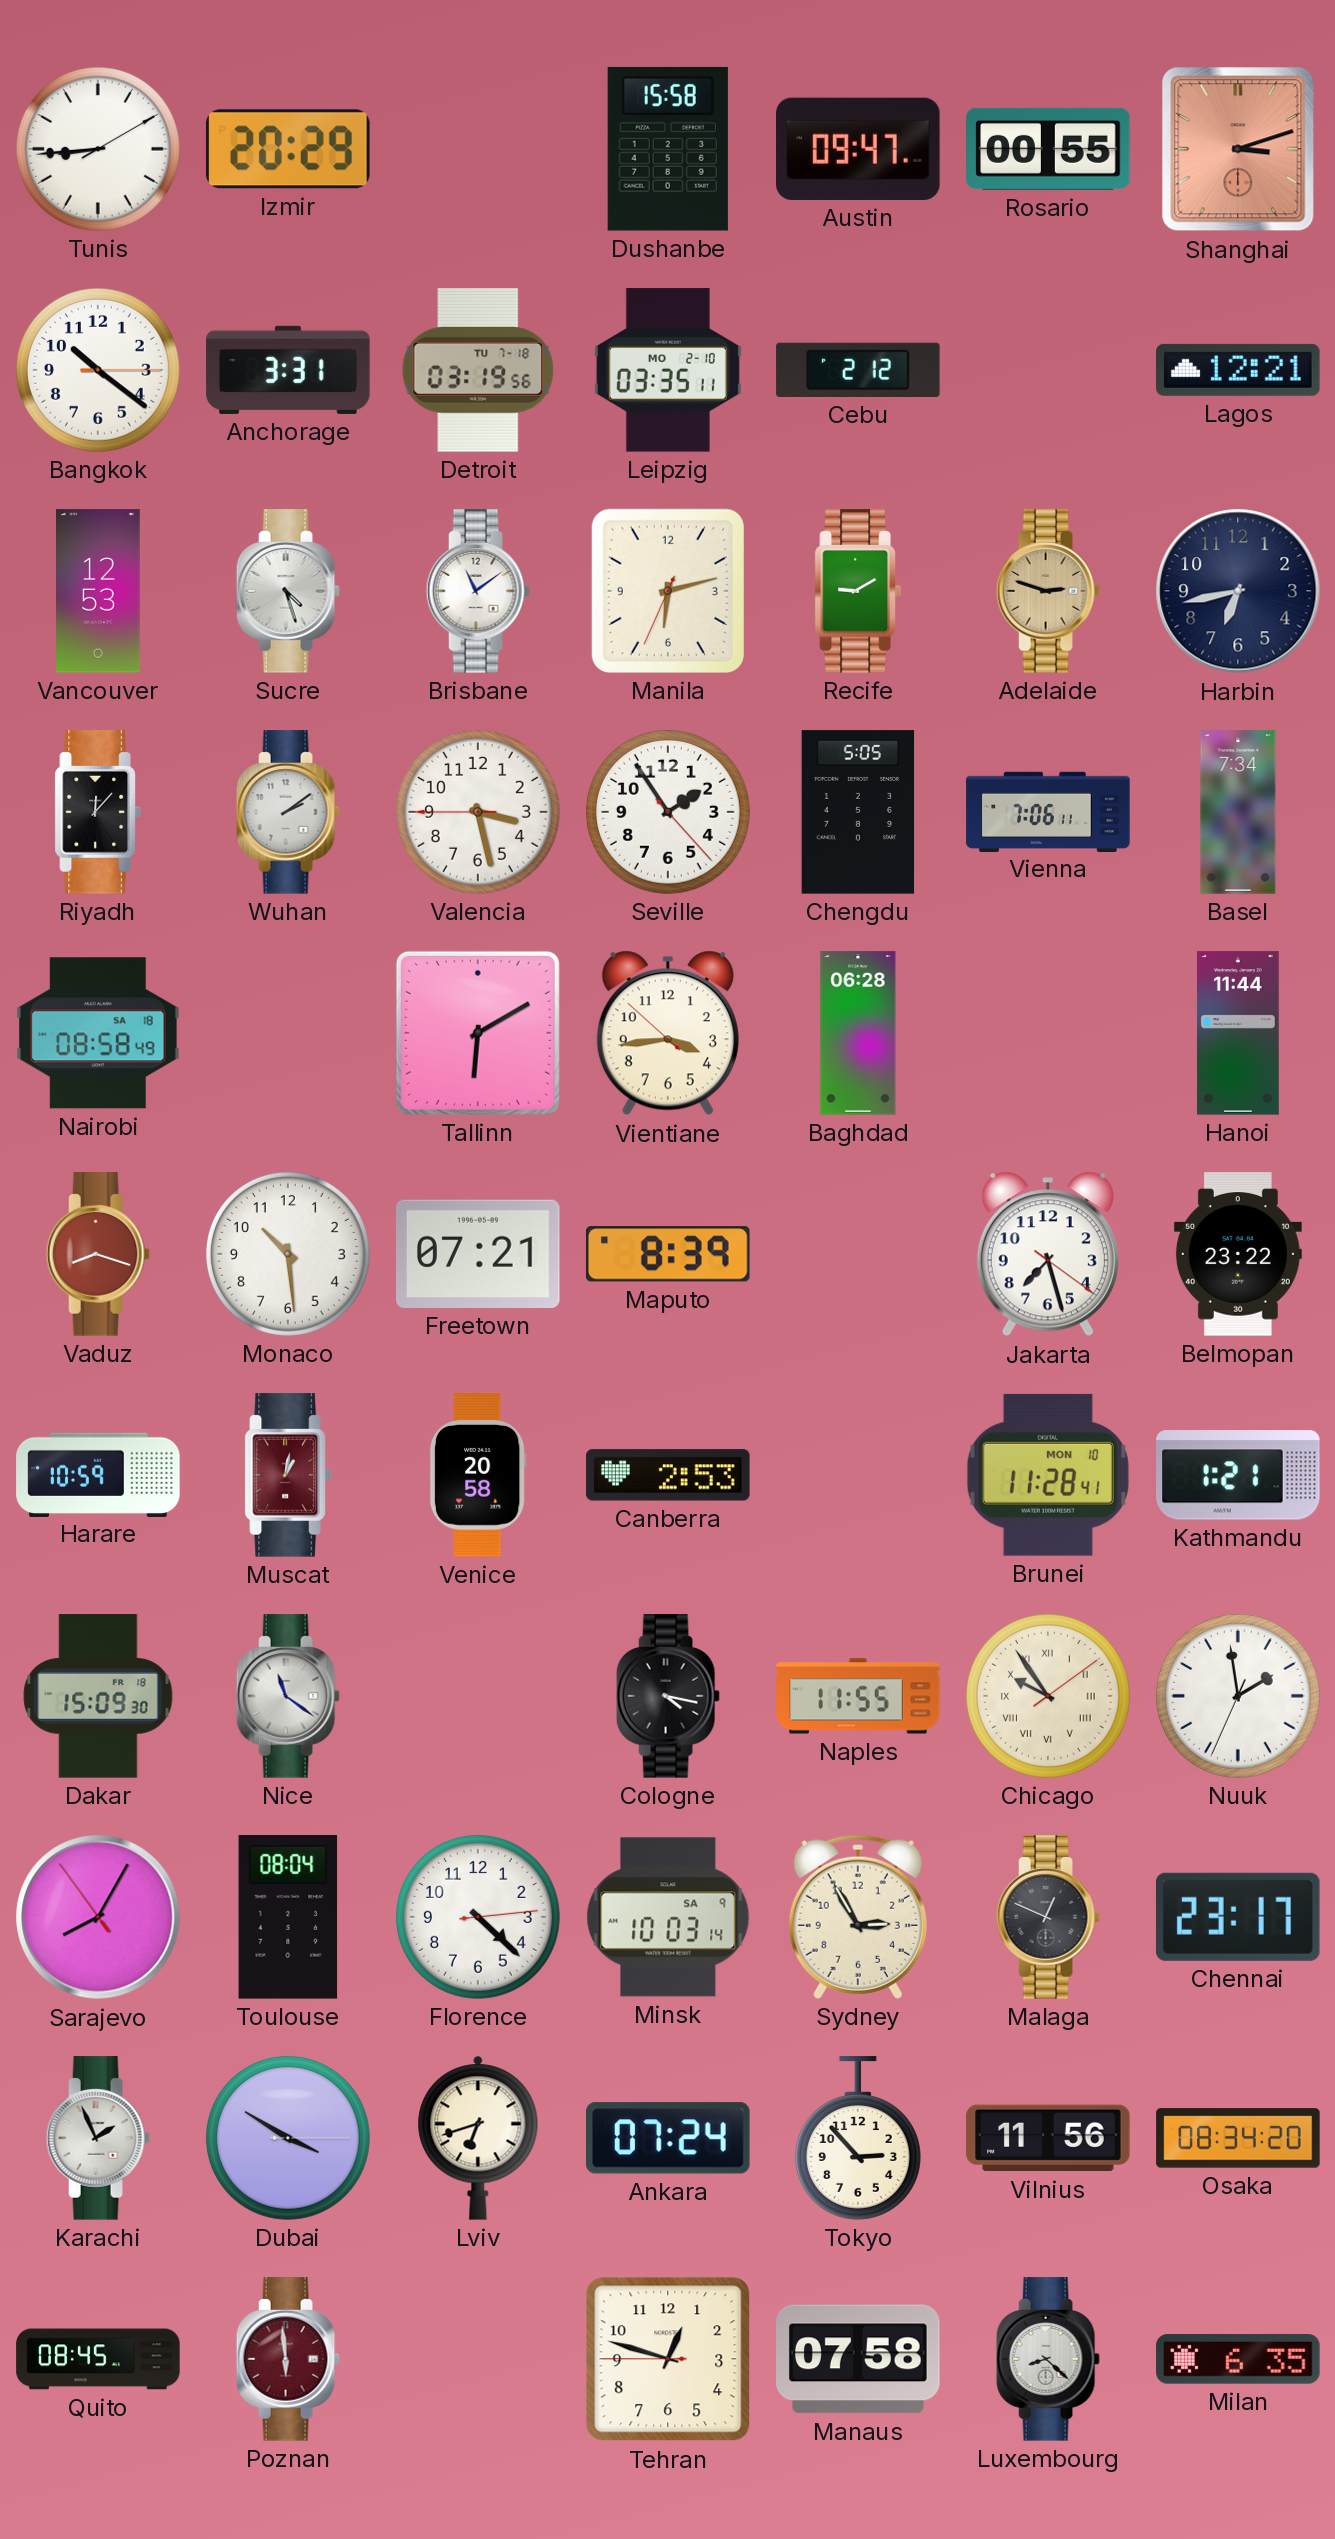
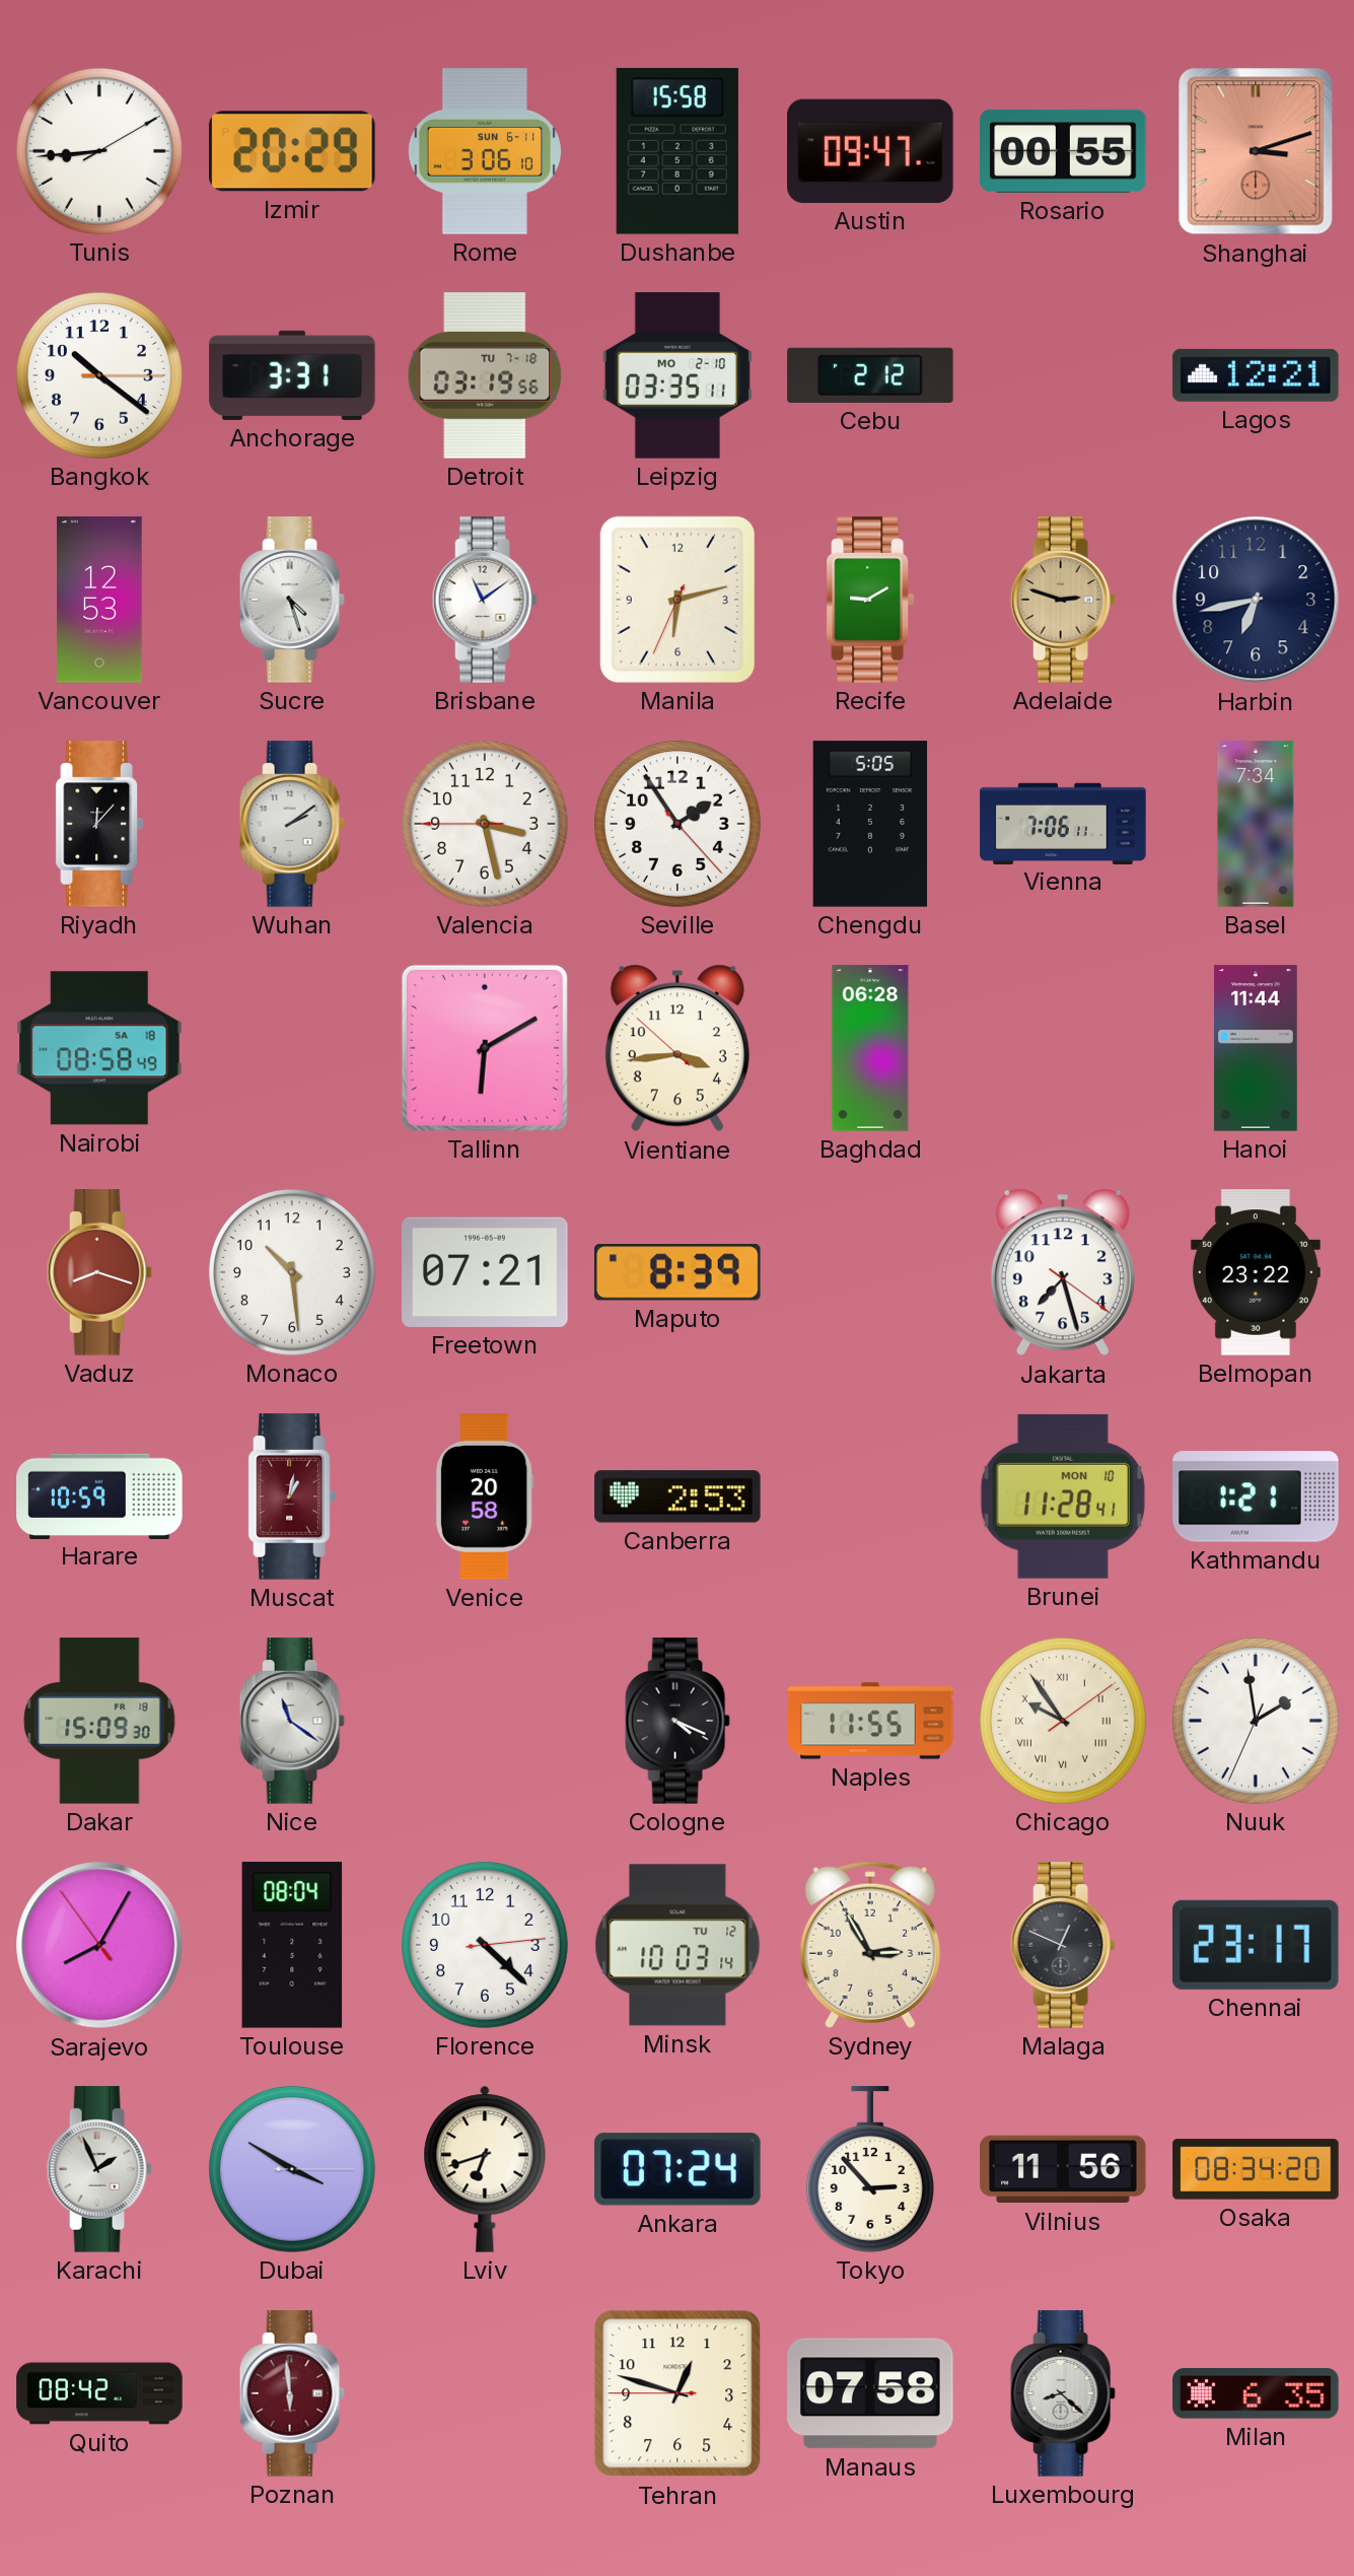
Rome: none -> 3:06
Cologne: 4:17 -> 4:19
Minsk date: SA 9 -> TU 12
Quito: 08:45 -> 08:42
